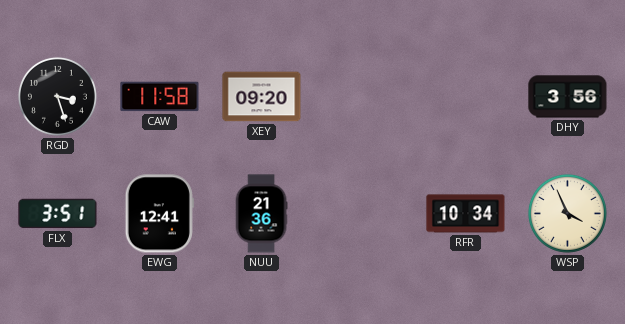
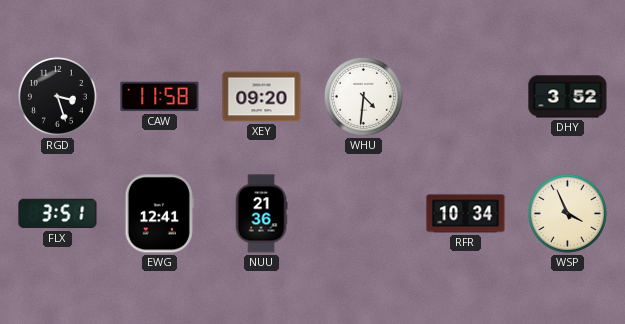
WHU: none -> 4:31
DHY: 3:56 -> 3:52
